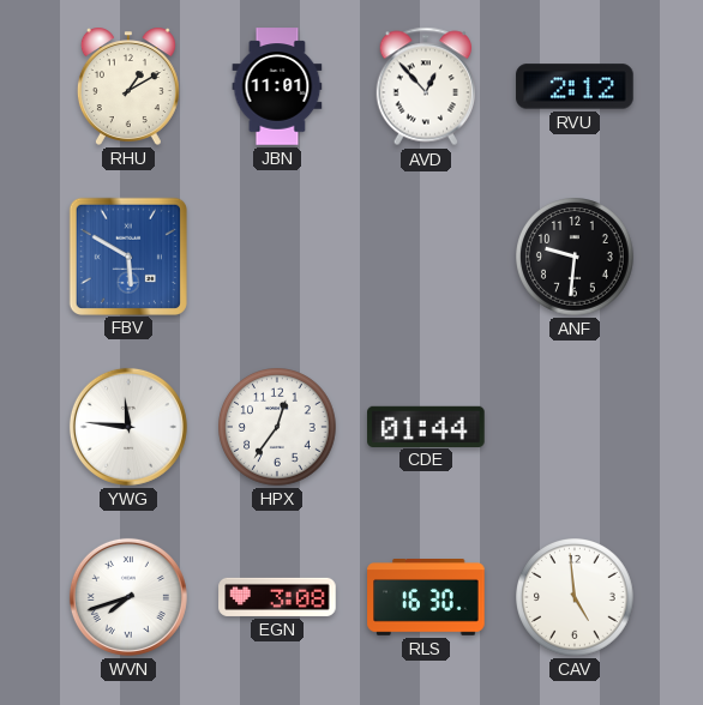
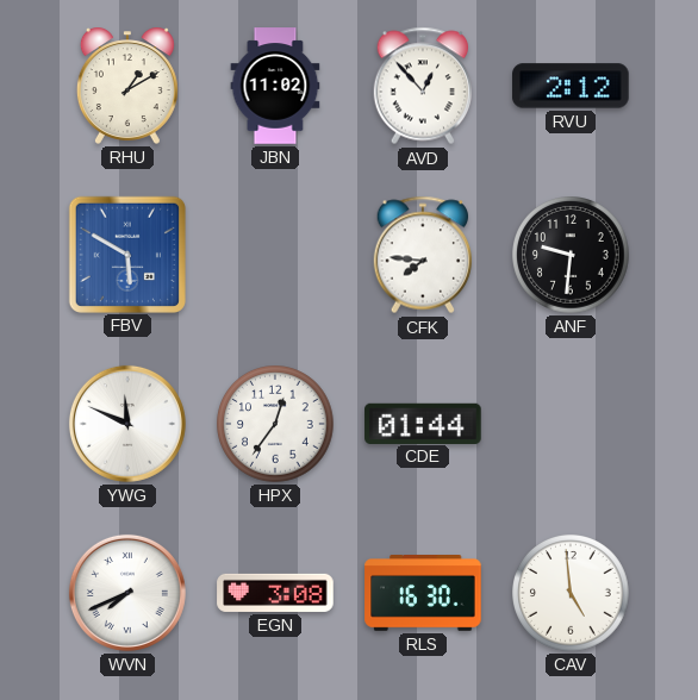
JBN: 11:01 -> 11:02
CFK: none -> 7:46
YWG: 11:46 -> 11:49
WVN: 7:42 -> 7:41
